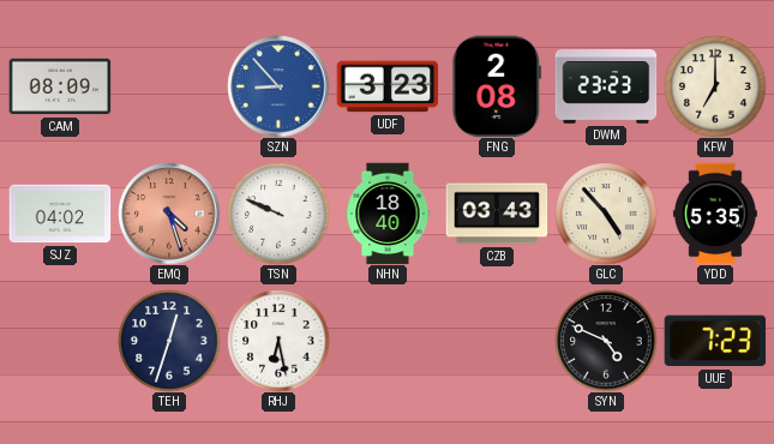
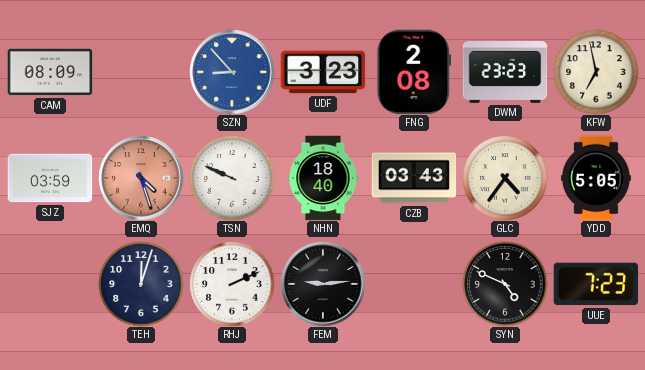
KFW: 7:00 -> 6:58
SJZ: 04:02 -> 03:59
GLC: 4:53 -> 4:36
YDD: 5:35 -> 5:05
TEH: 12:33 -> 12:03
RHJ: 6:28 -> 2:11
FEM: none -> 9:14
